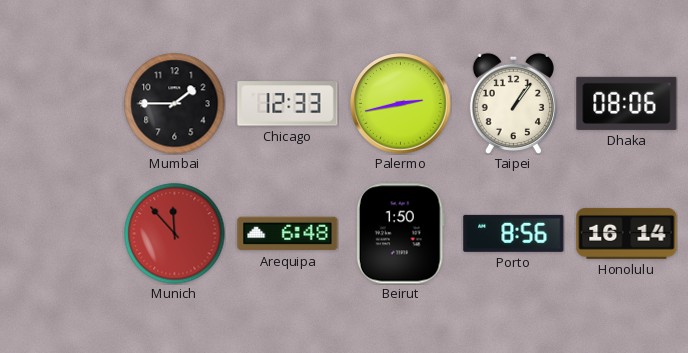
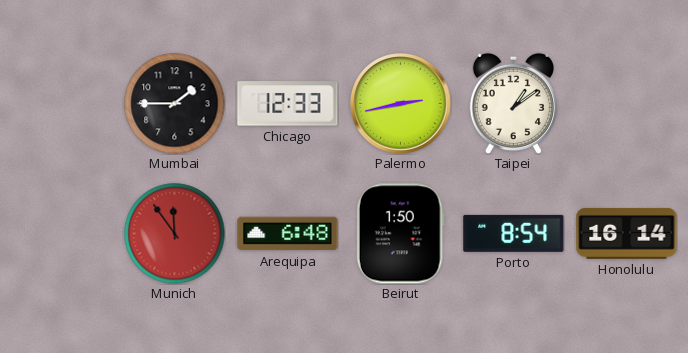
Taipei: 1:06 -> 1:09
Dhaka: 08:06 -> none
Munich: 11:53 -> 11:54
Porto: 8:56 -> 8:54
